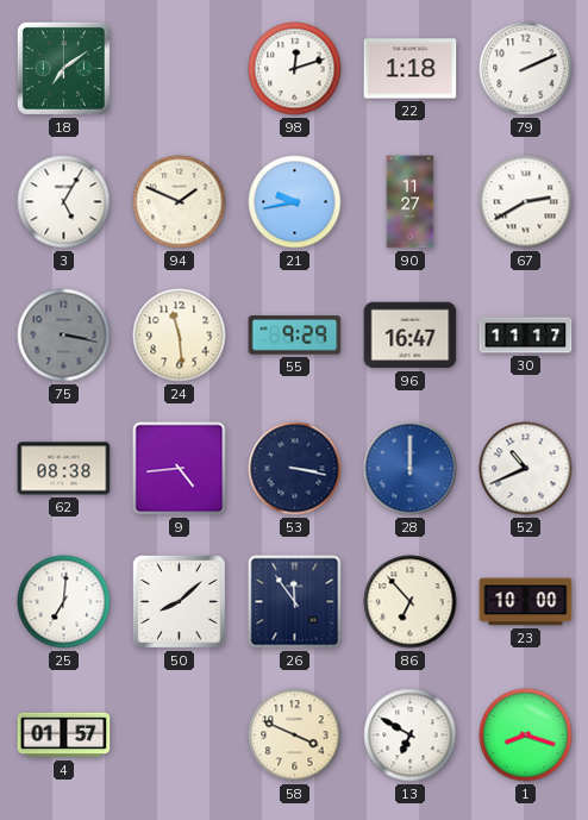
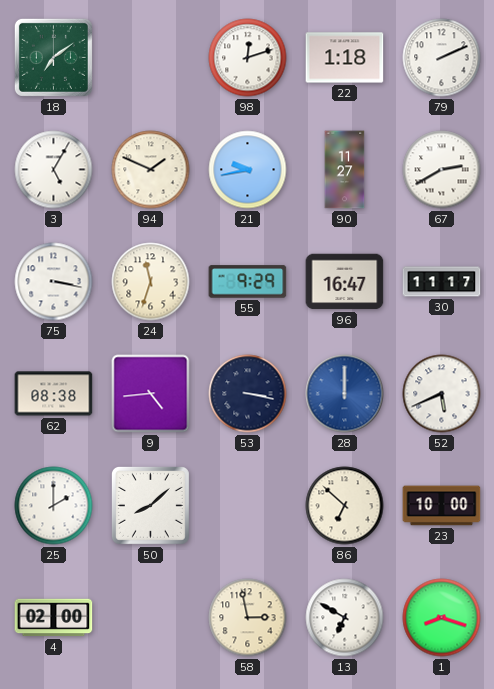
75 dial: grey -> white
24: 11:29 -> 11:33
52: 10:41 -> 5:41
25: 7:01 -> 2:00
26: 11:54 -> none
86: 6:53 -> 6:52
4: 01:57 -> 02:00
58: 3:49 -> 2:58
